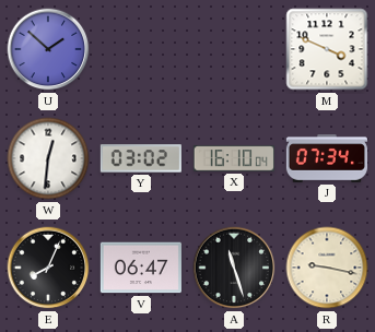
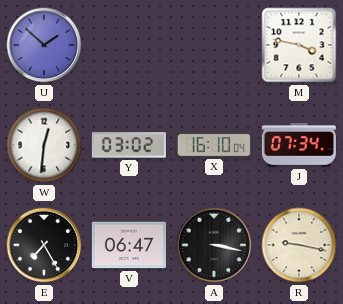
M: 3:49 -> 3:47
E: 8:04 -> 7:25
A: 11:27 -> 3:17
